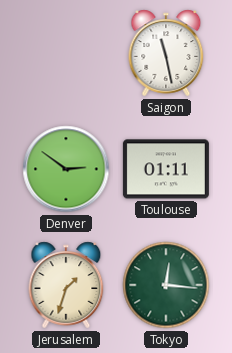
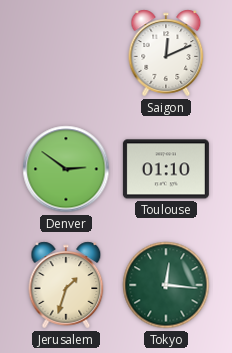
Saigon: 11:28 -> 12:11
Toulouse: 01:11 -> 01:10
